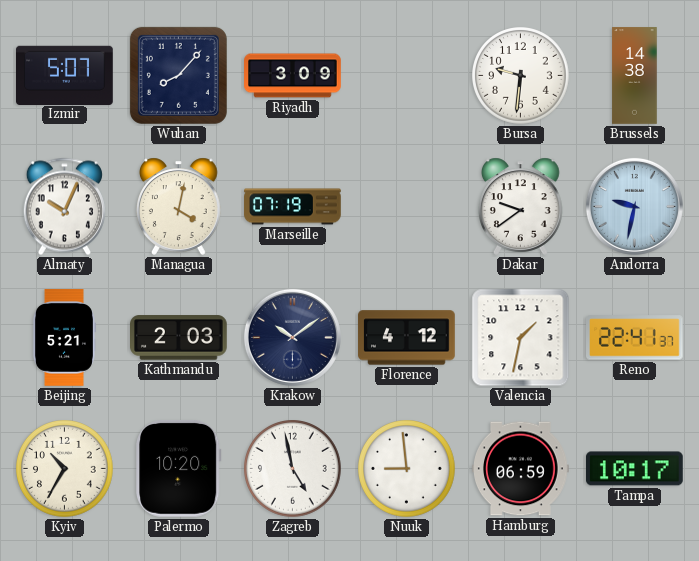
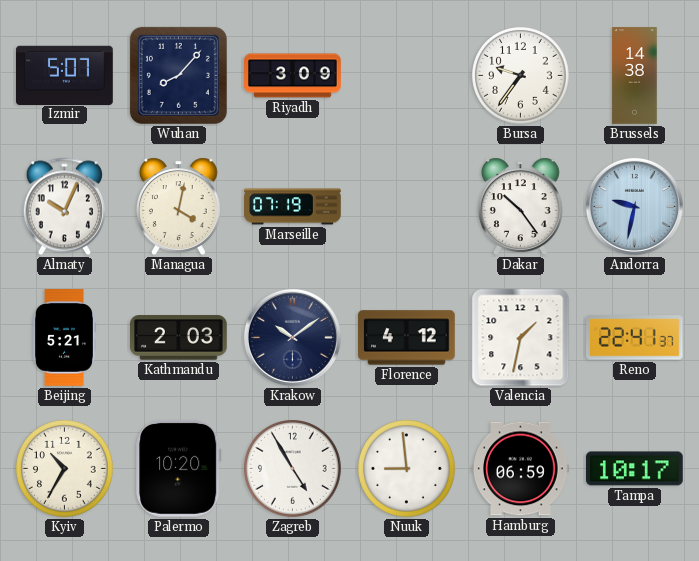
Bursa: 9:31 -> 9:36
Dakar: 9:39 -> 10:24
Zagreb: 4:58 -> 4:55
